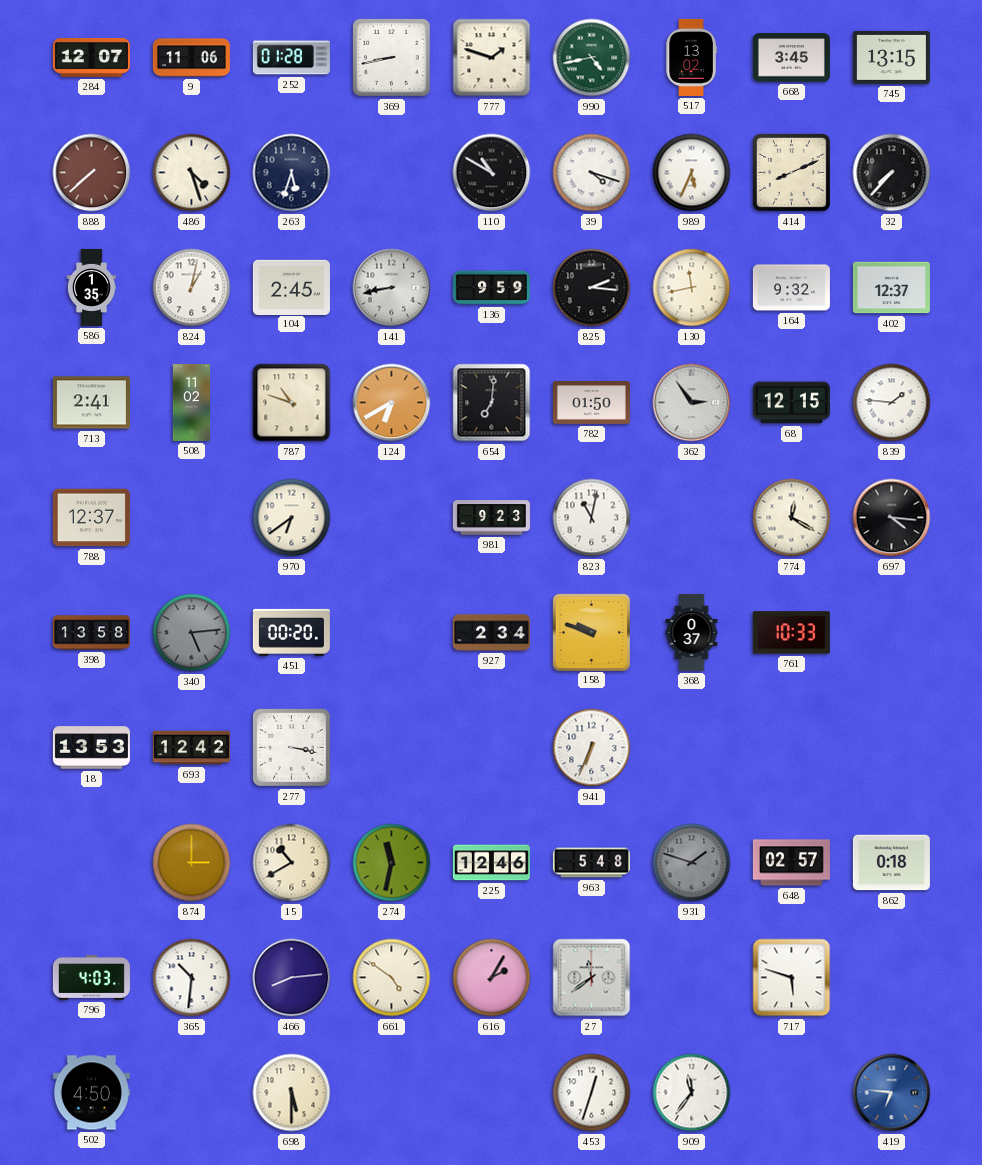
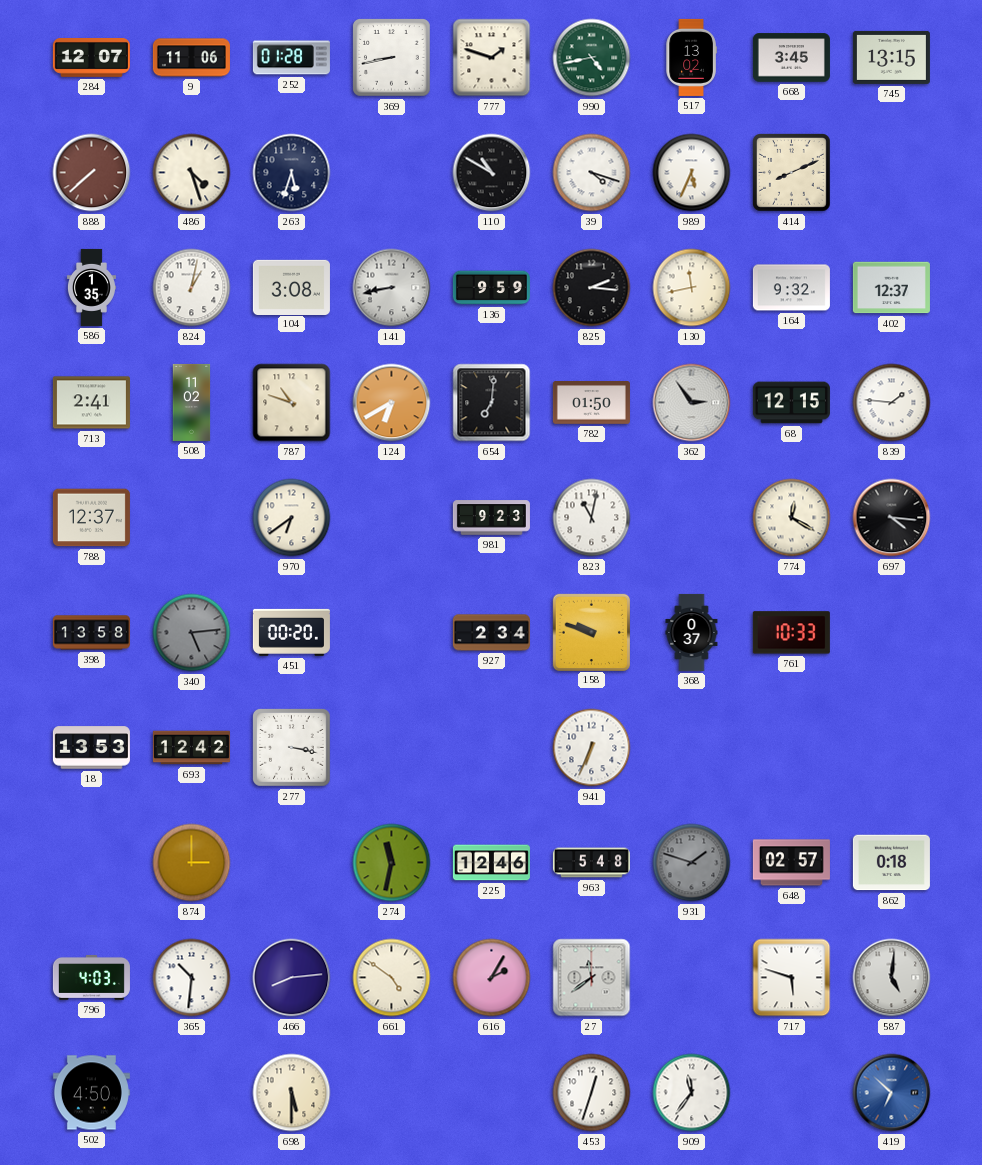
32: 7:37 -> none
104: 2:45 -> 3:08
15: 10:40 -> none
587: none -> 5:01
419: 6:46 -> 6:52
